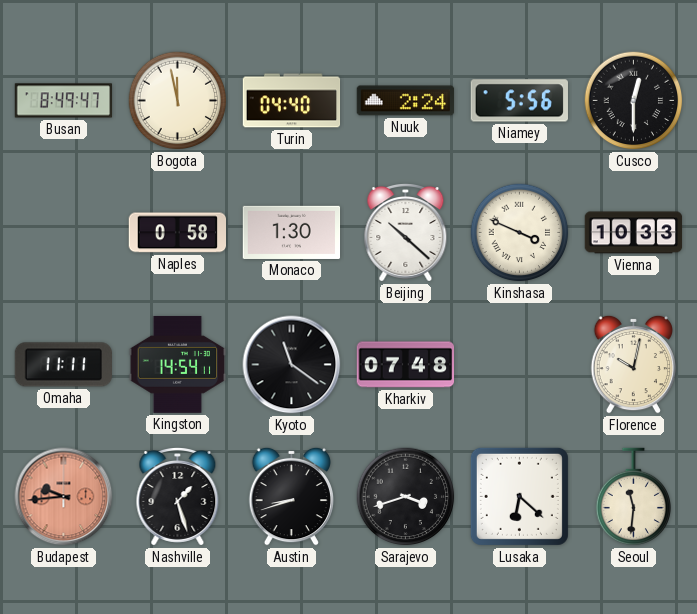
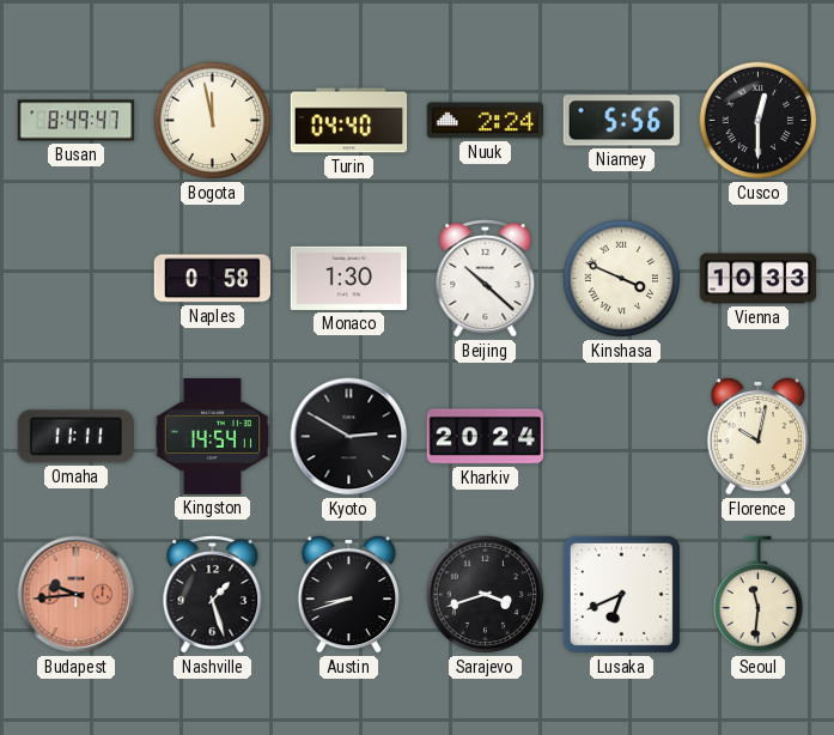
Kyoto: 11:21 -> 2:50
Kharkiv: 07:48 -> 20:24
Lusaka: 6:22 -> 6:41
